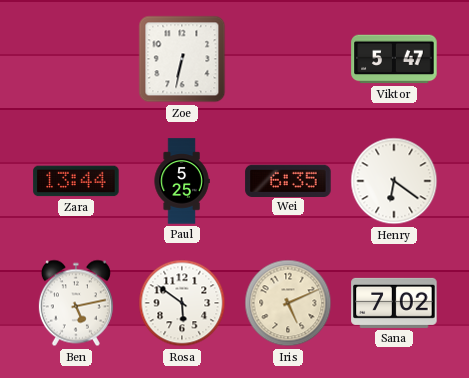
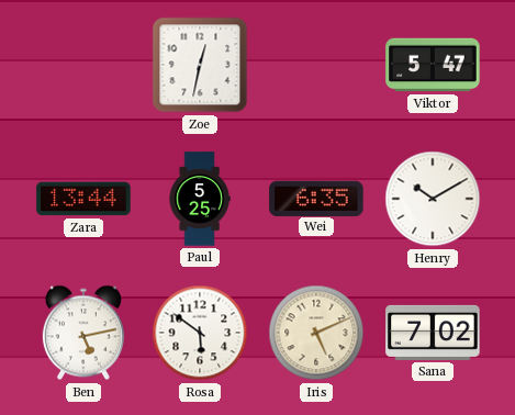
Zoe: 6:32 -> 12:32
Henry: 6:21 -> 10:10
